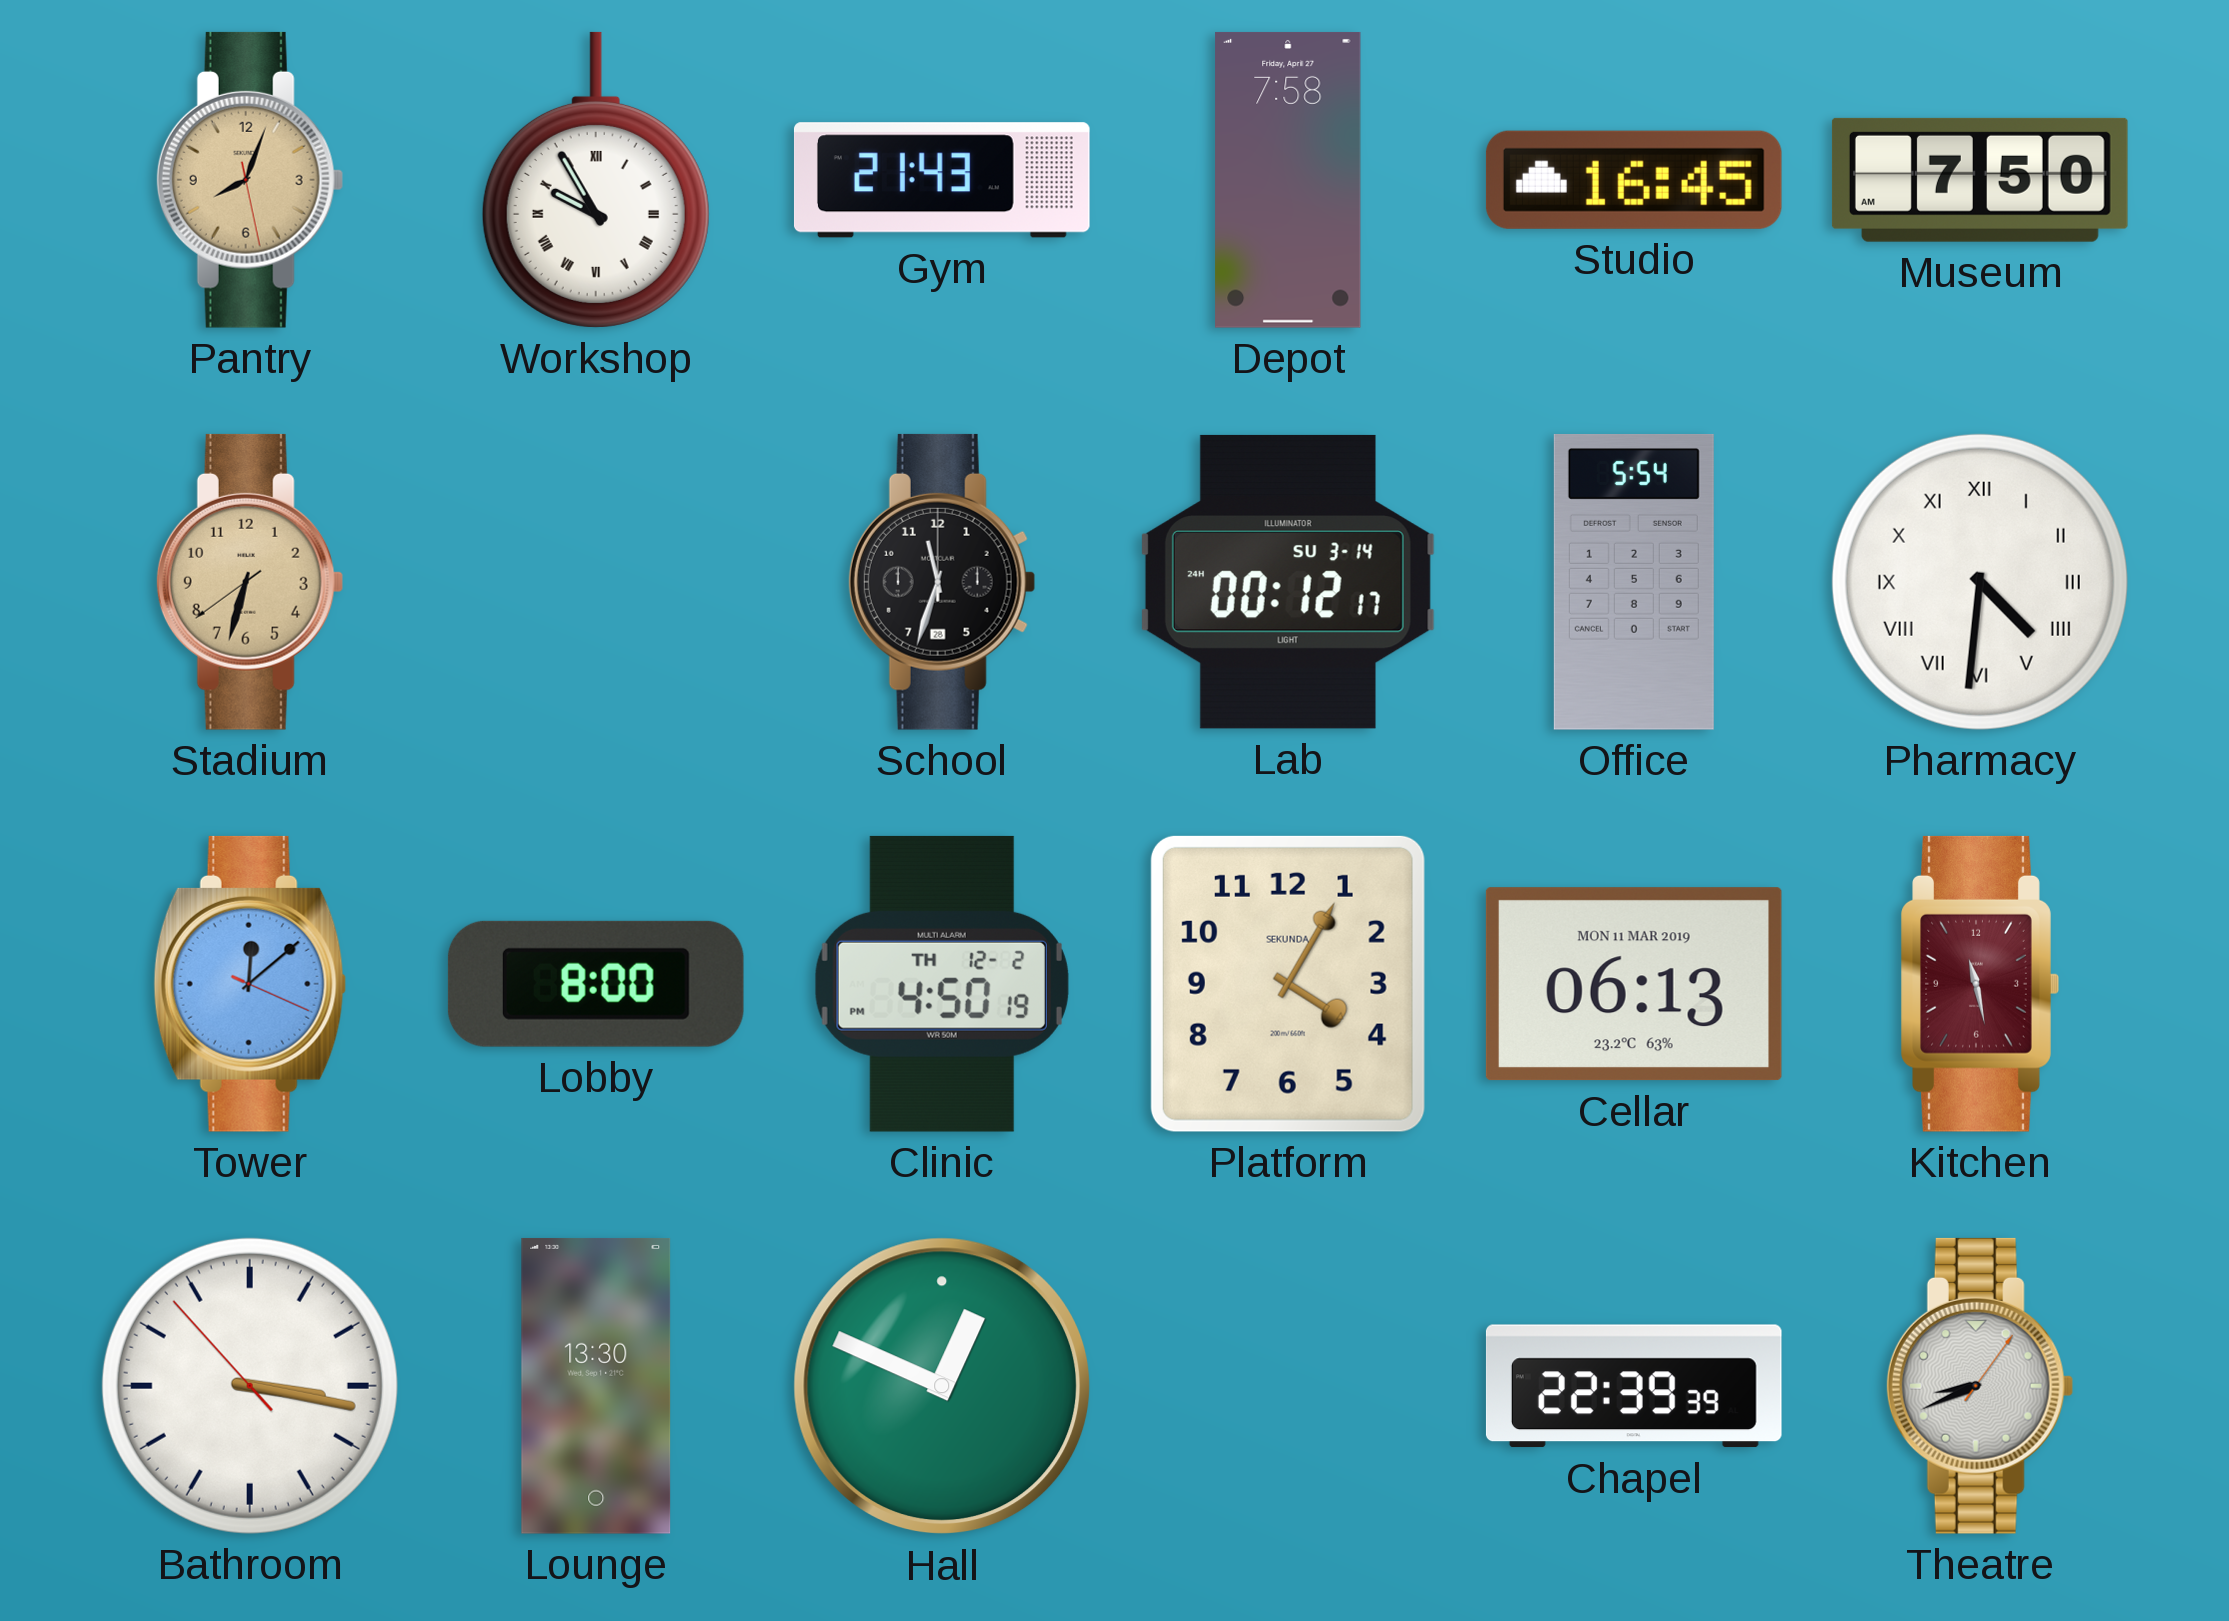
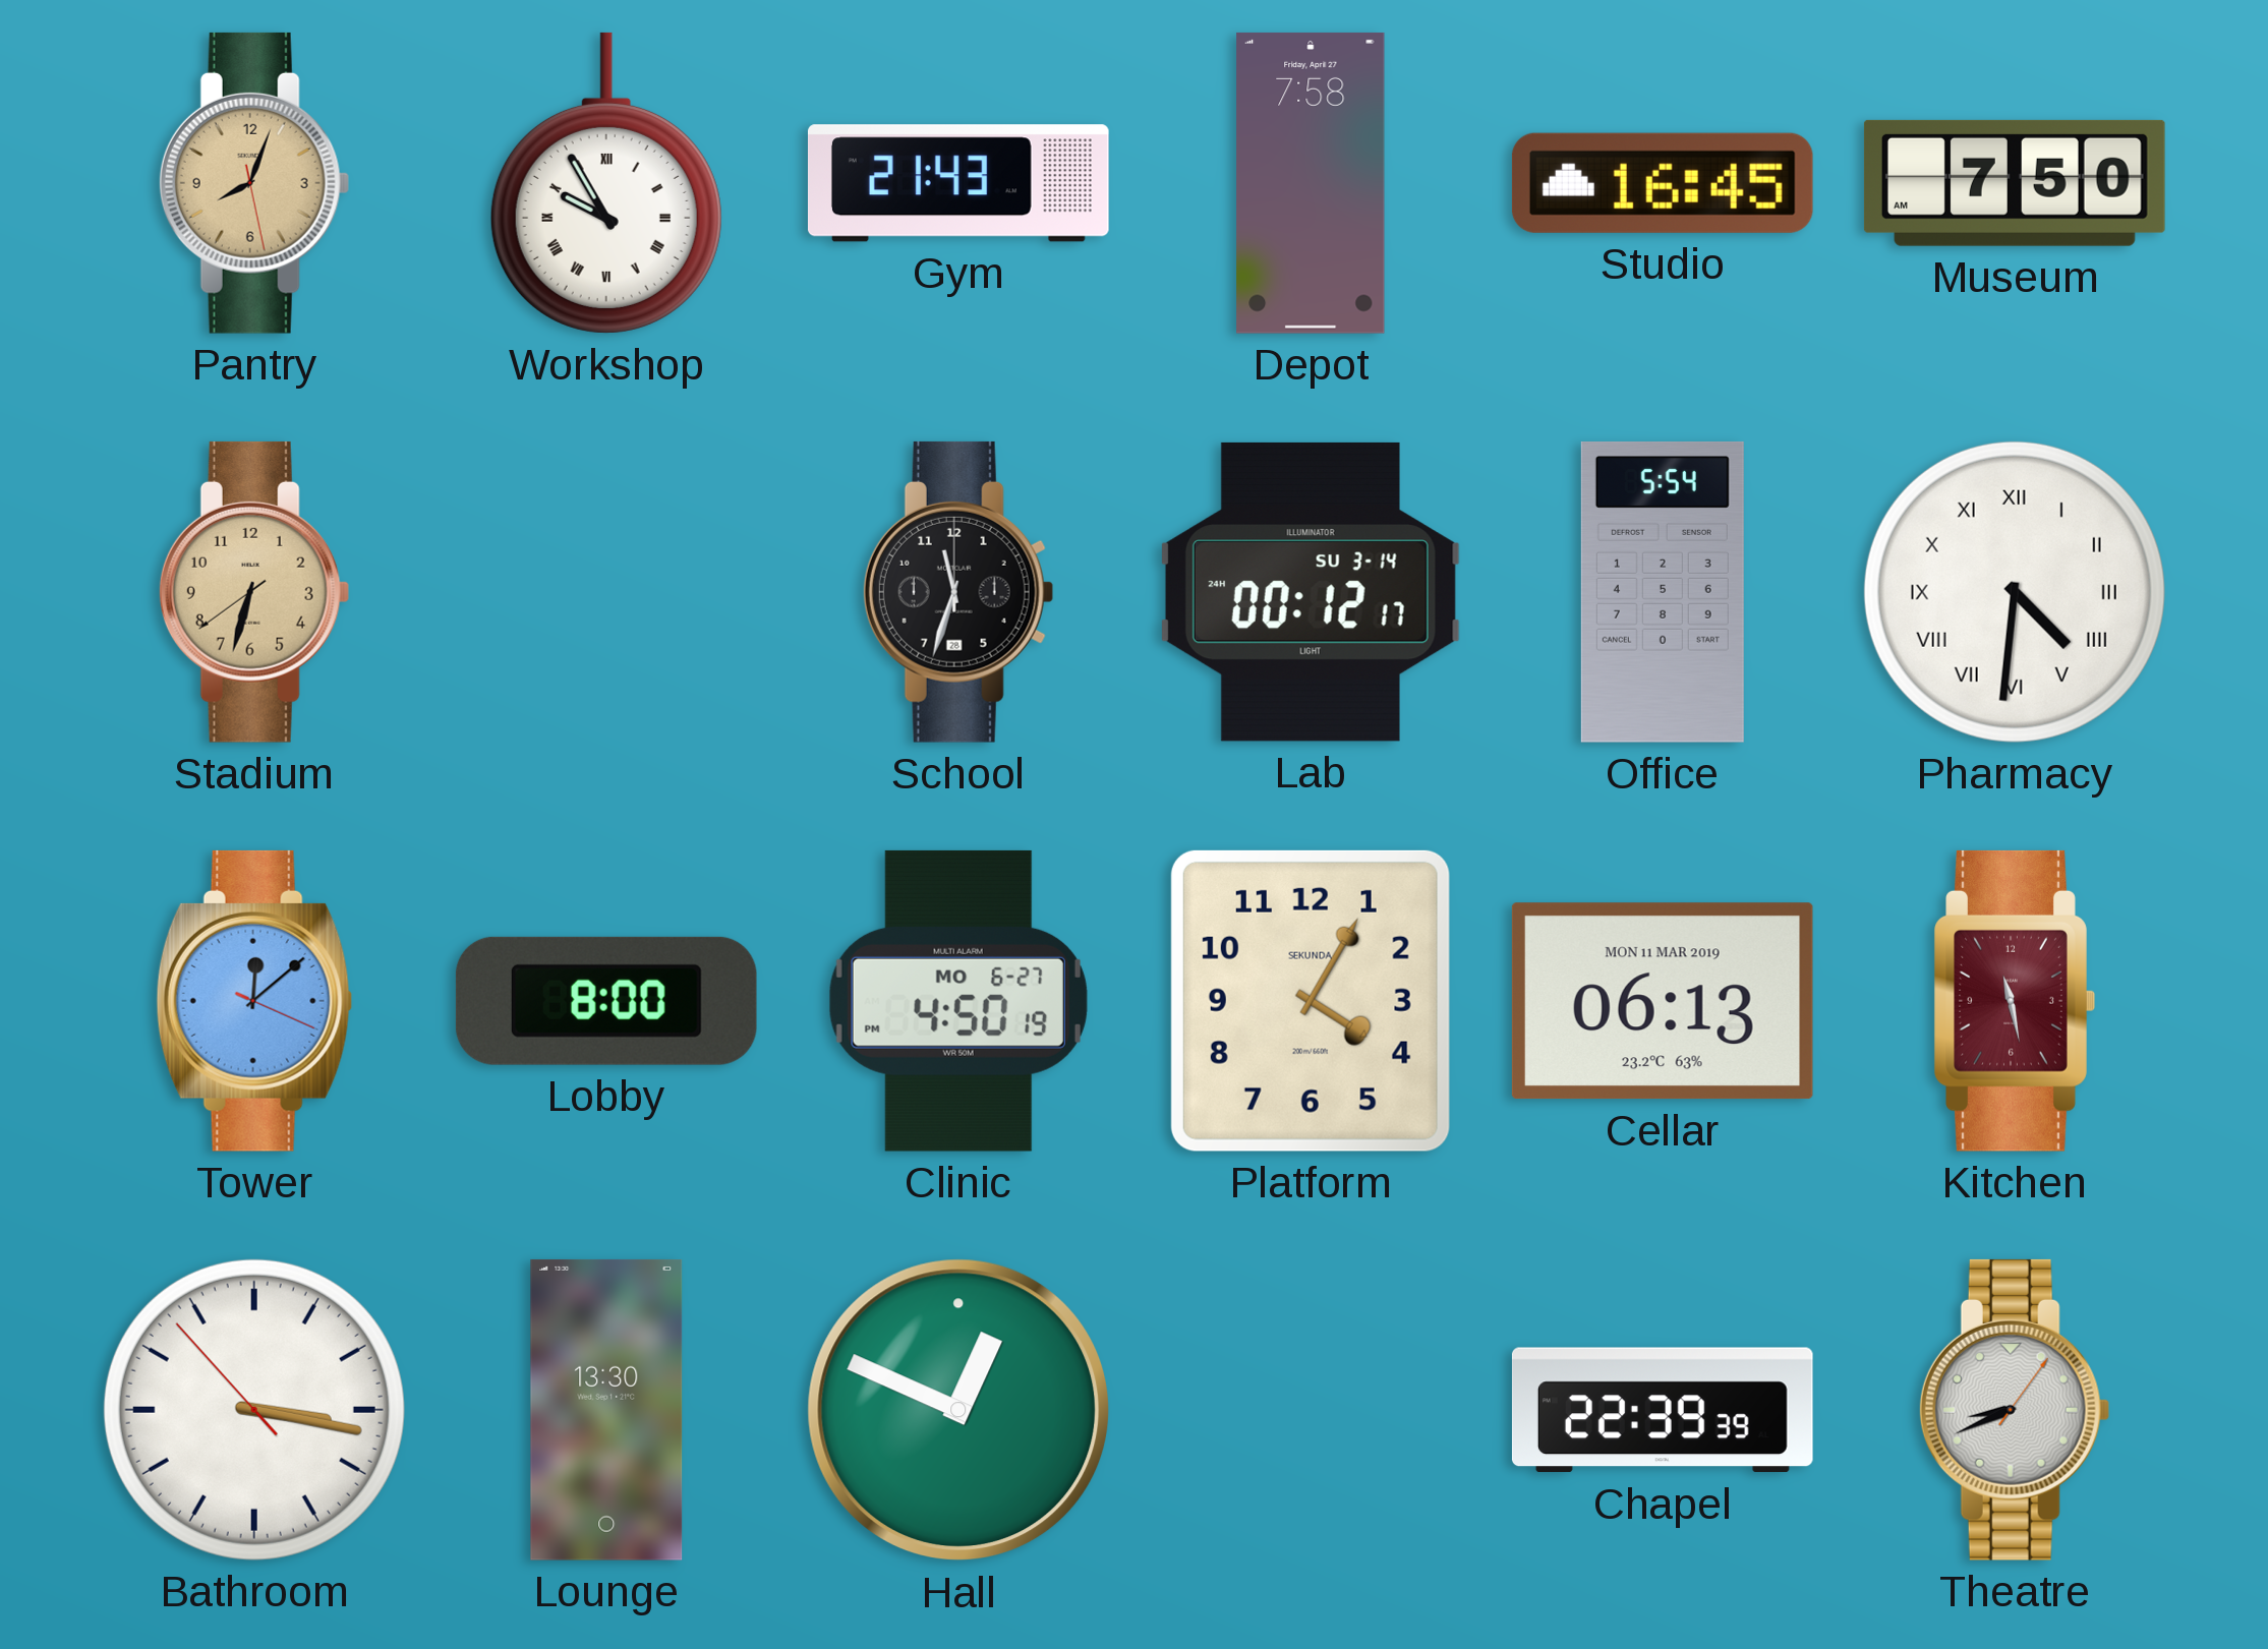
Clinic date: TH 12-2 -> MO 6-27
